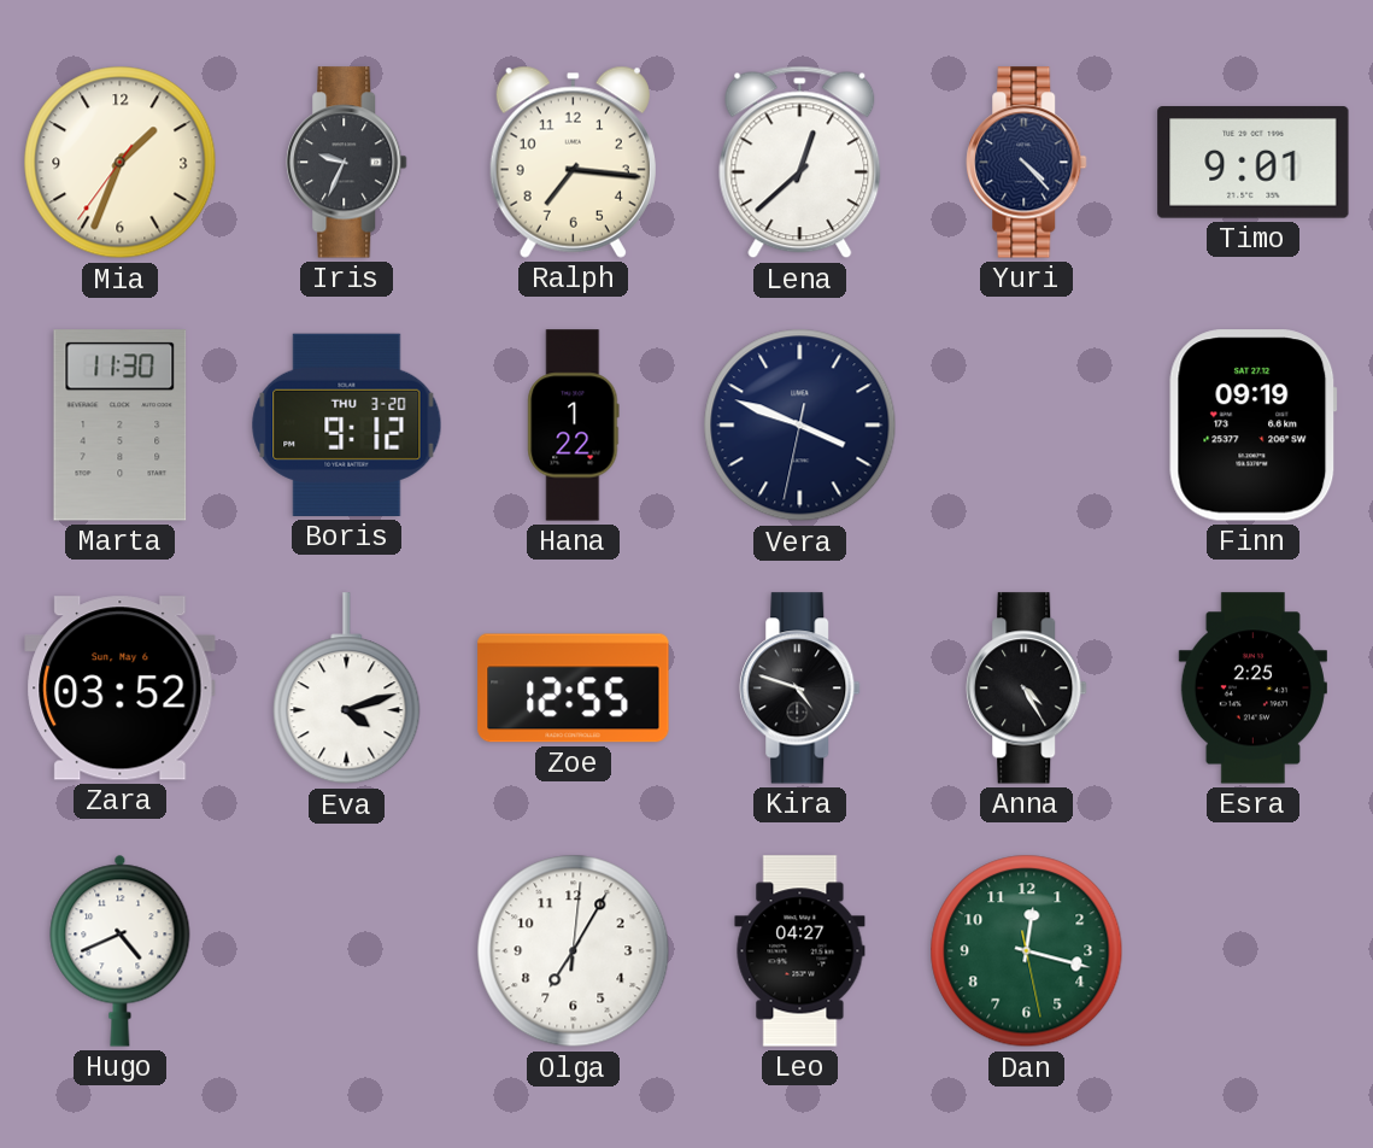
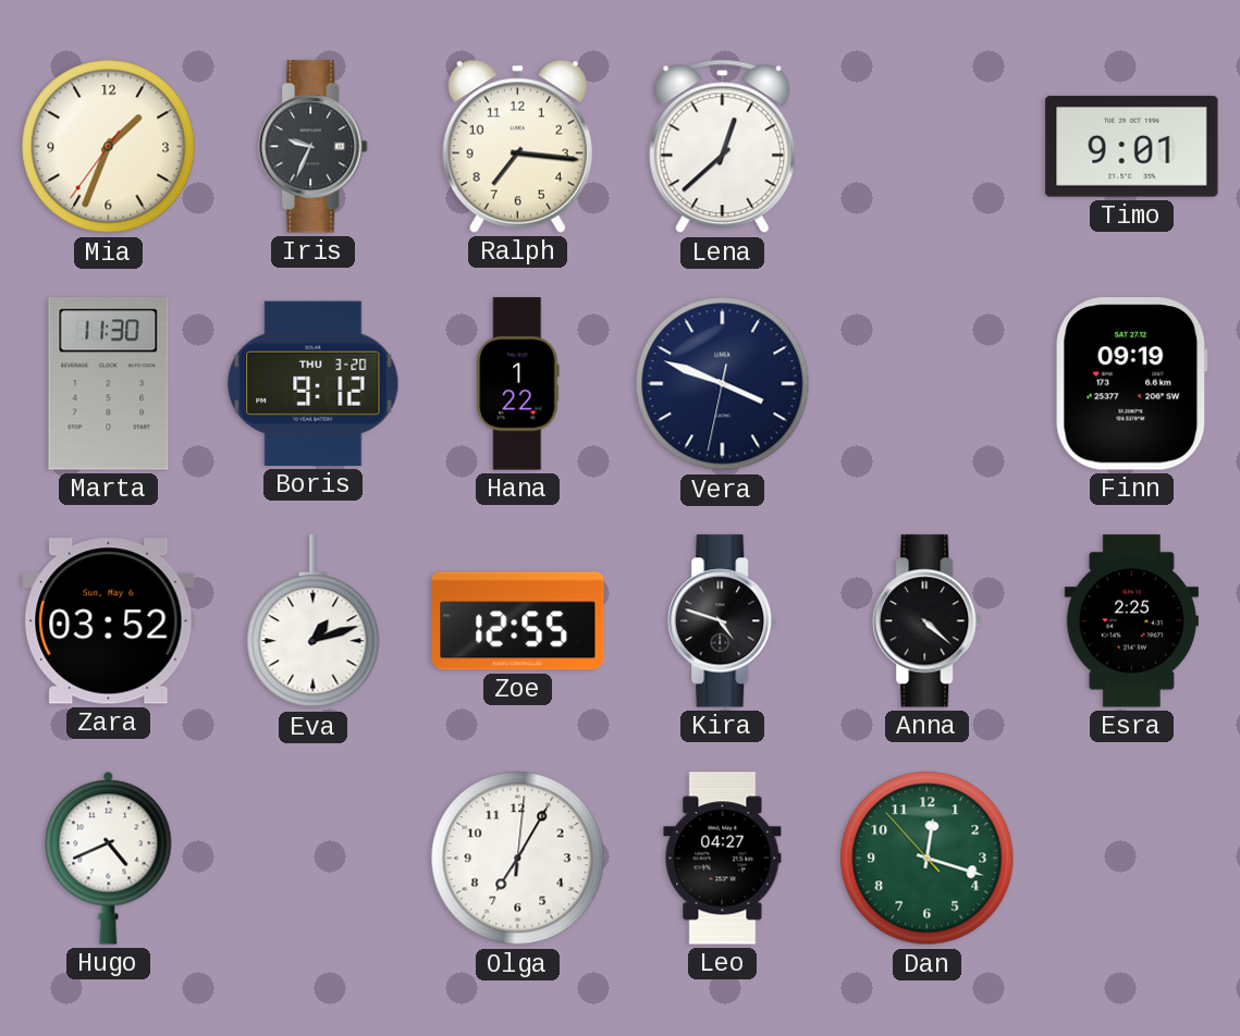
Yuri: 4:23 -> none
Eva: 4:12 -> 1:12
Anna: 4:25 -> 4:22
Dan: 12:17:28 -> 12:17:53
